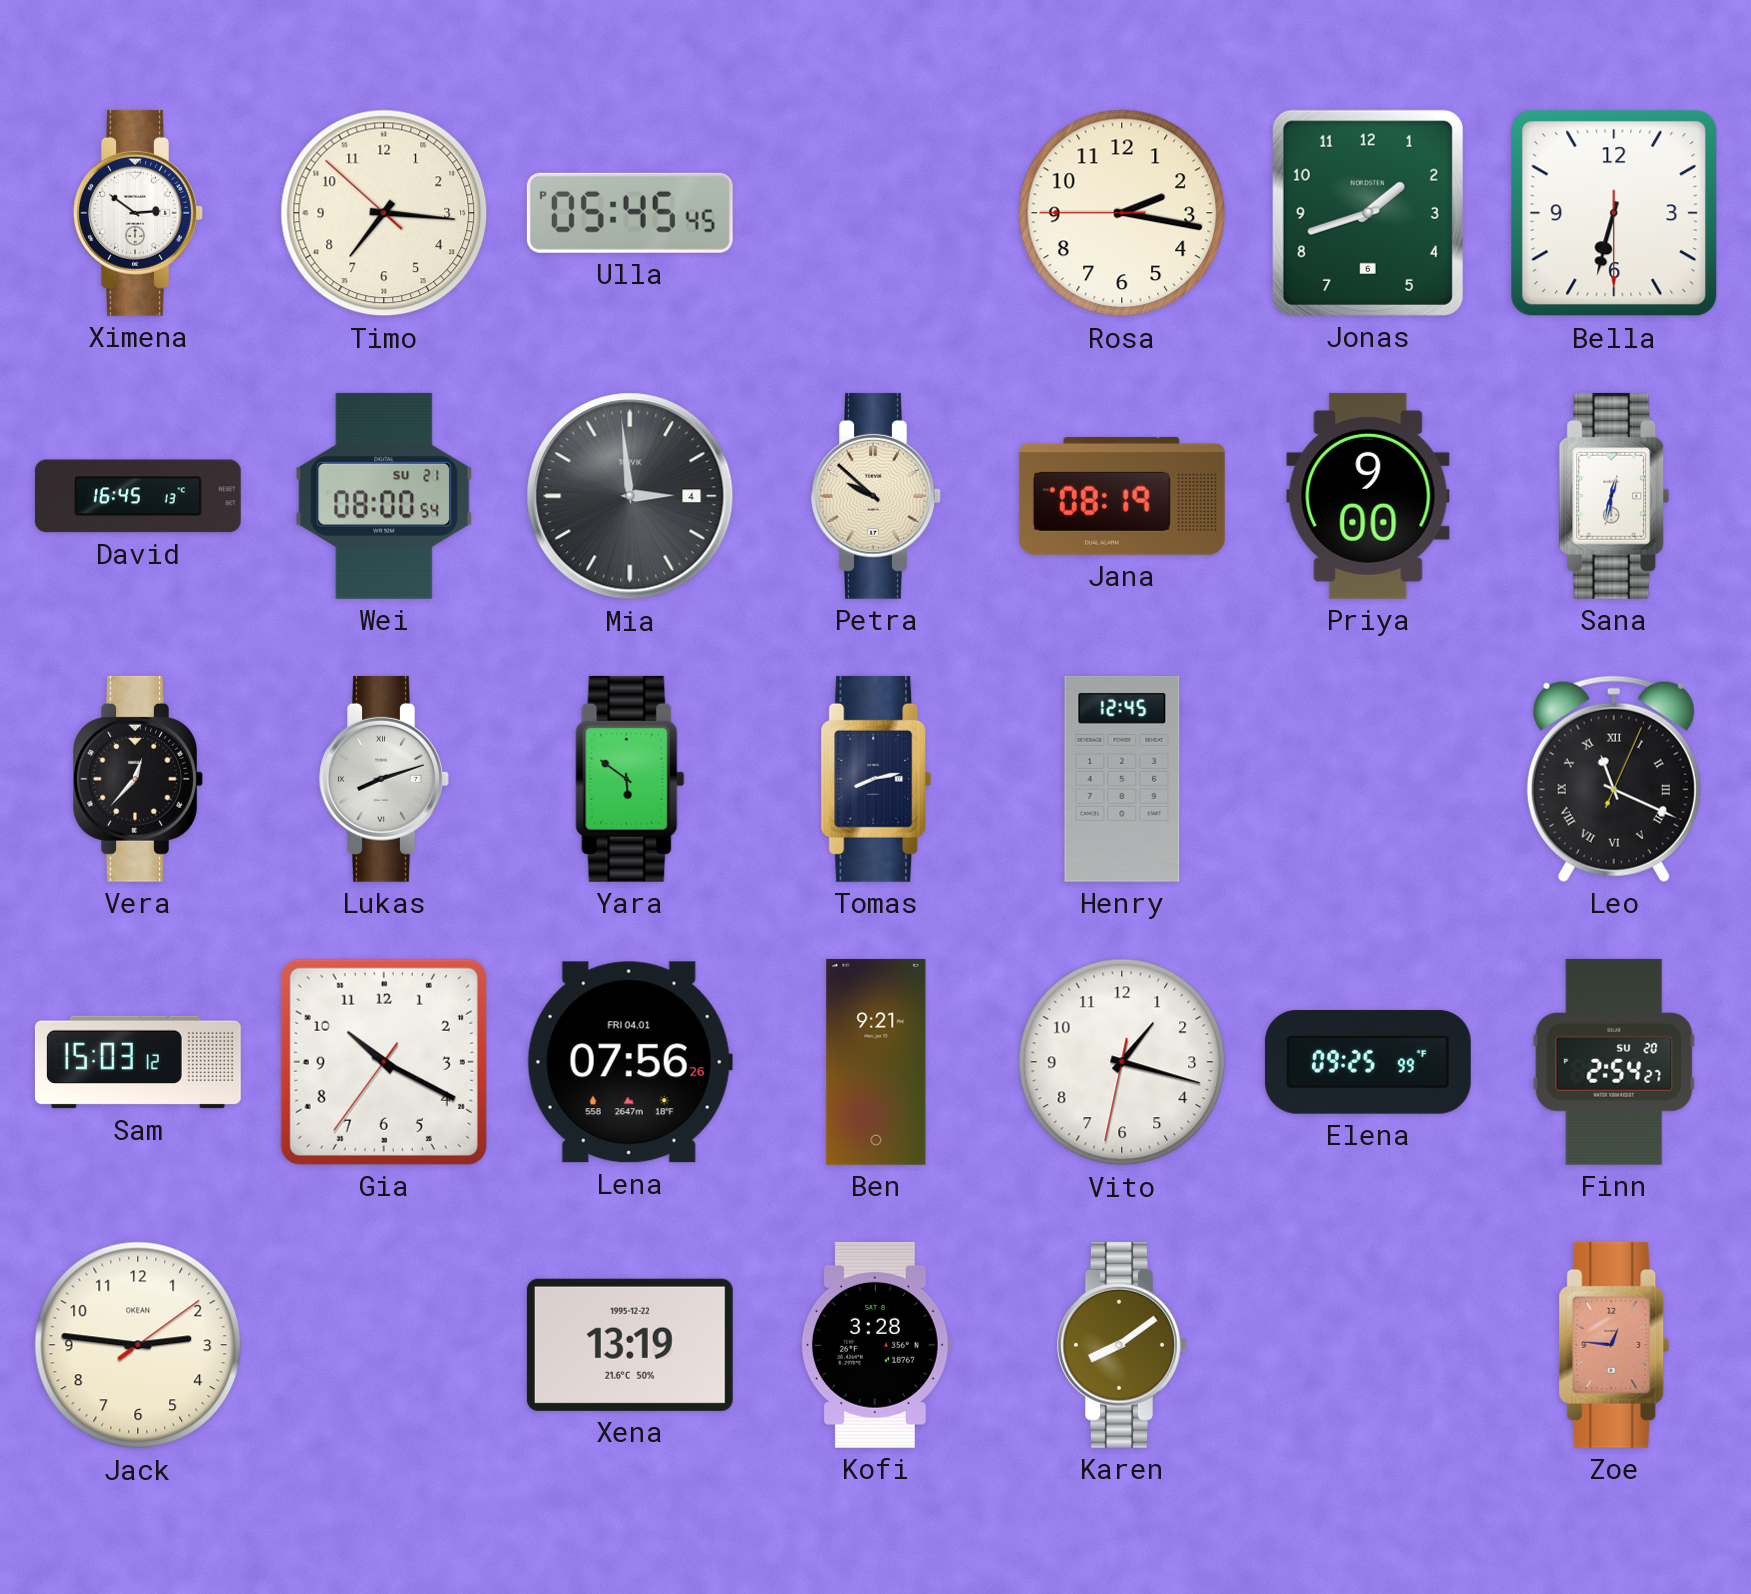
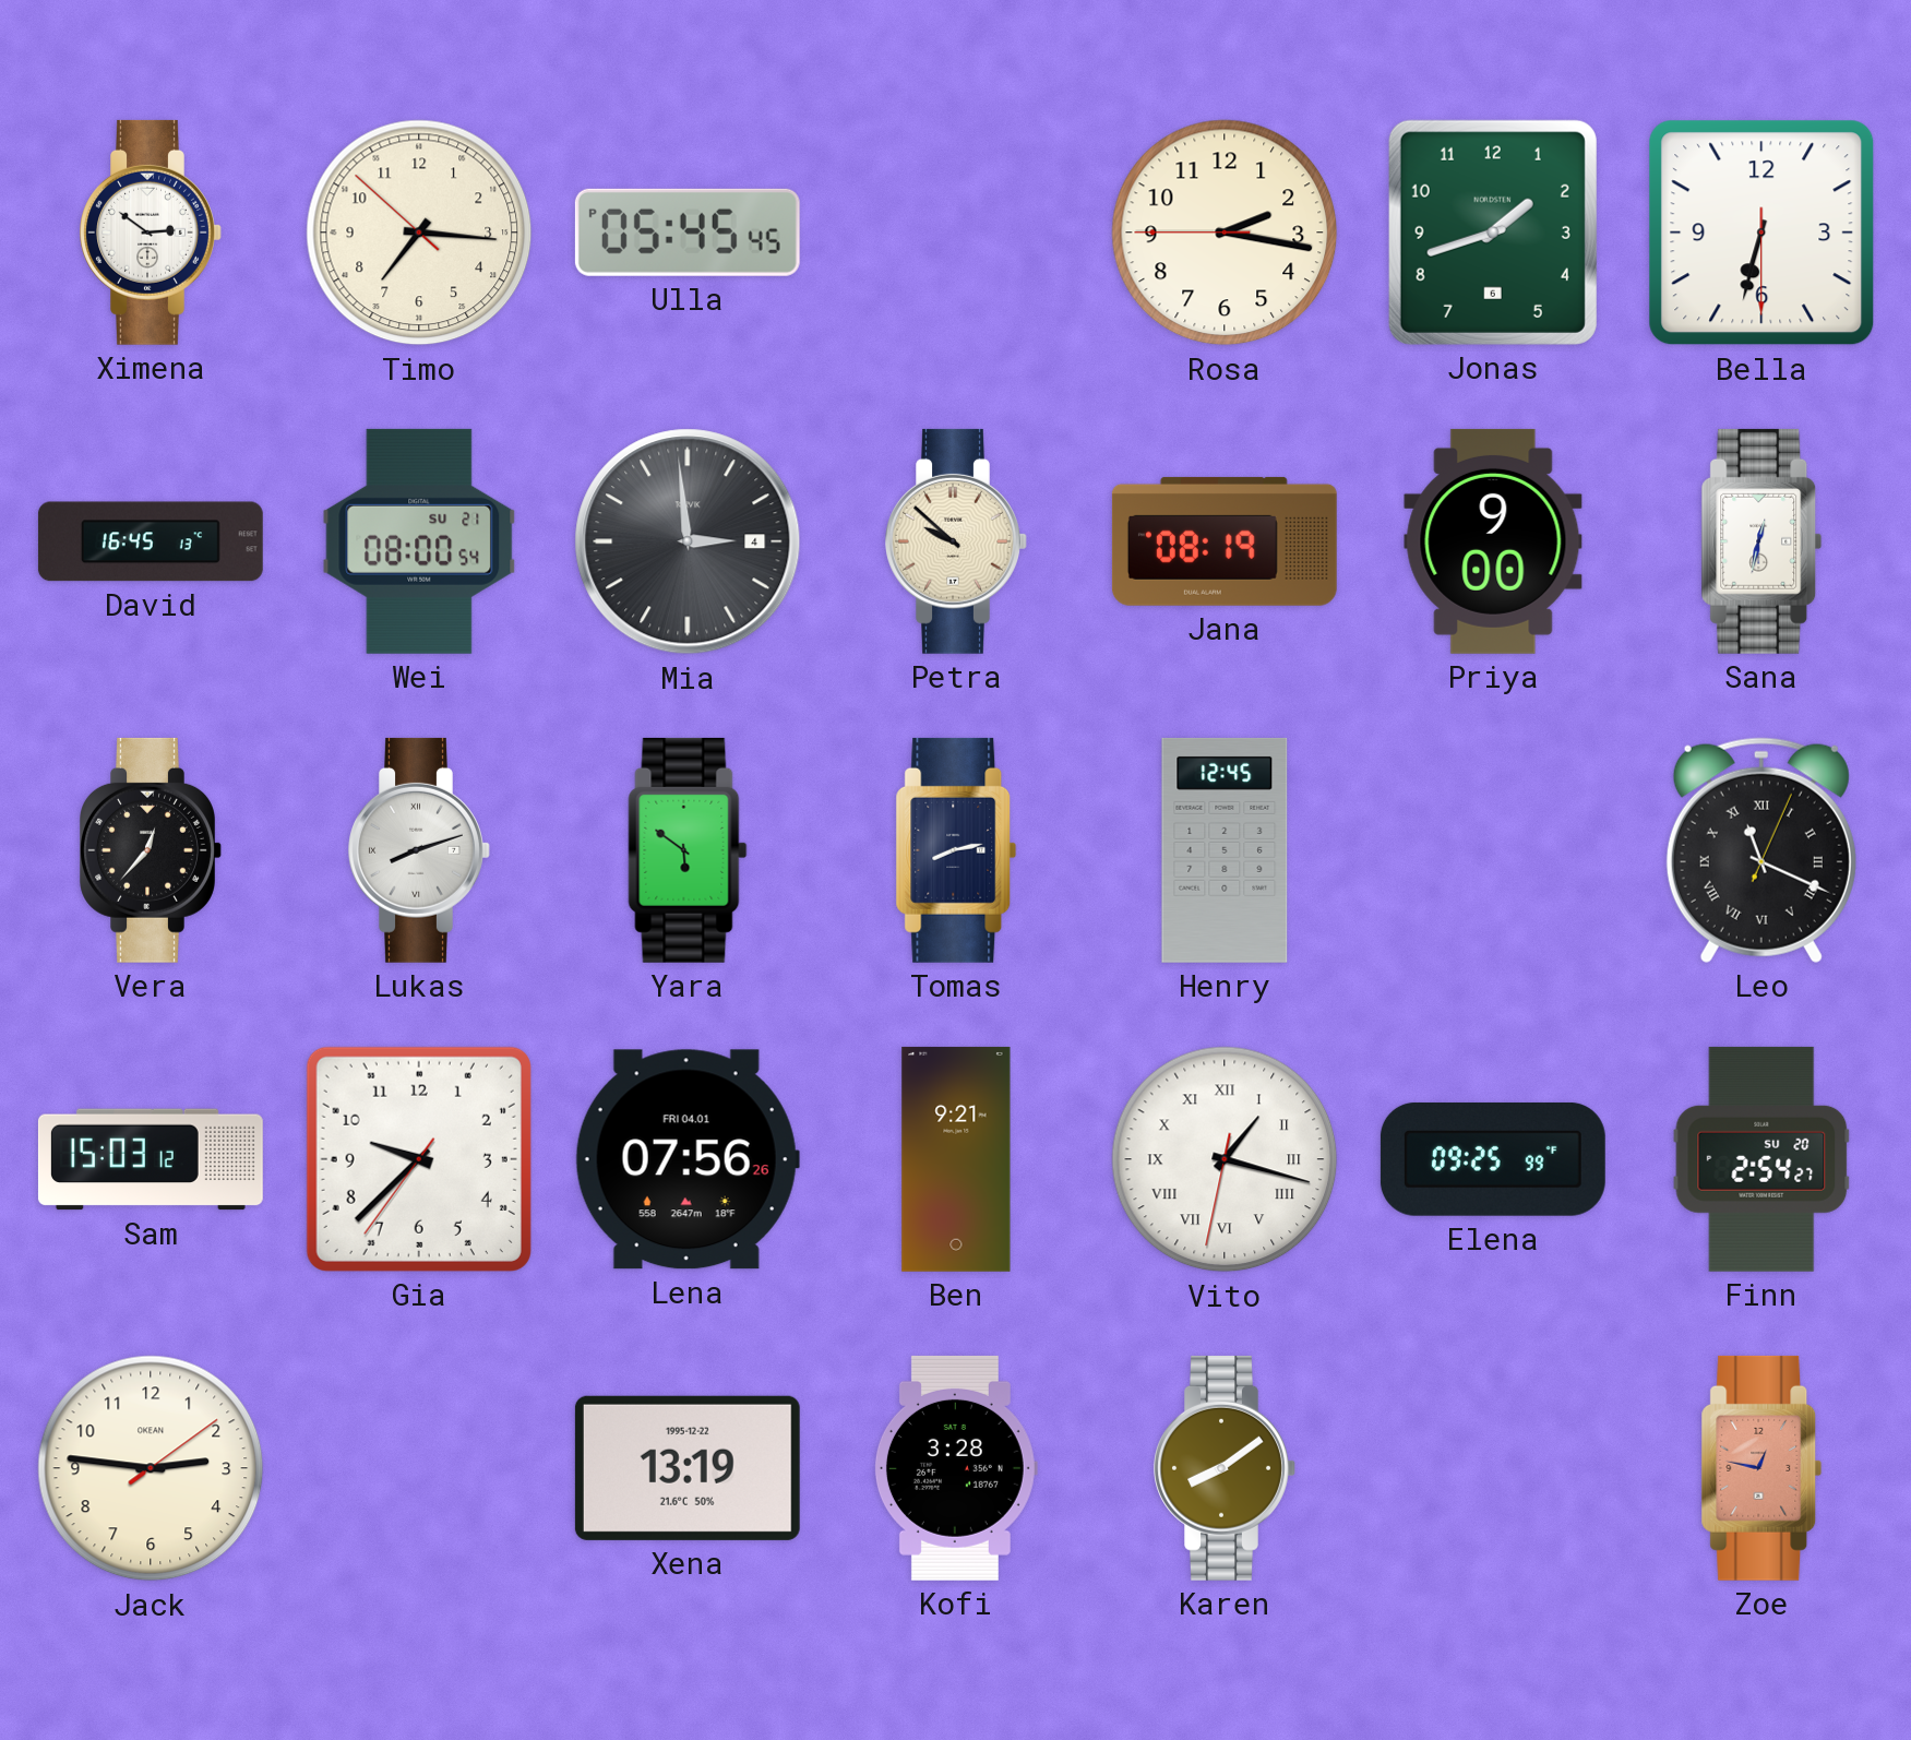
Gia: 10:19 -> 9:37
Vito numerals: Arabic -> Roman
Zoe: 12:46 -> 12:47
